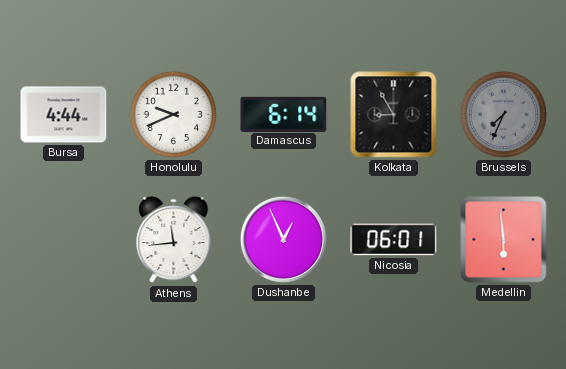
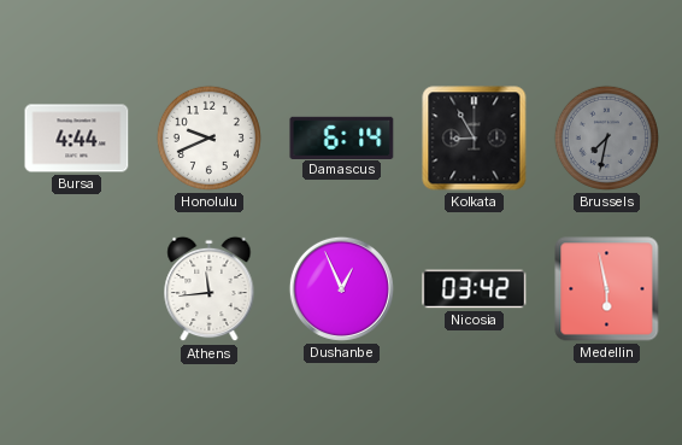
Brussels: 7:34 -> 7:32
Nicosia: 06:01 -> 03:42
Medellin: 5:59 -> 5:58
